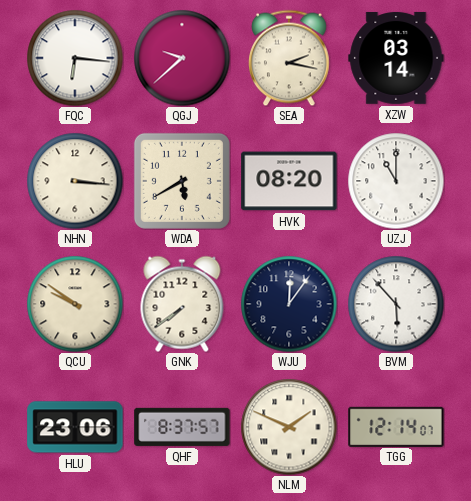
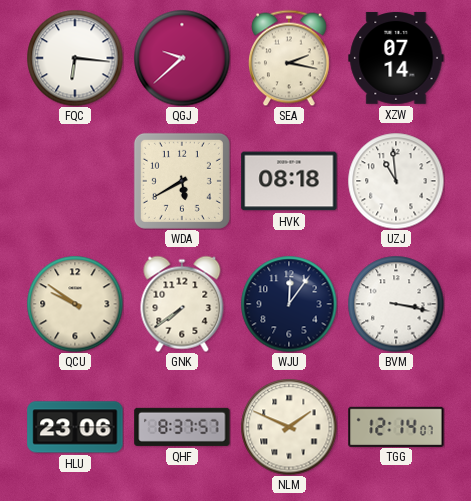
XZW: 03:14 -> 07:14
NHN: 3:16 -> none
HVK: 08:20 -> 08:18
UZJ: 11:00 -> 10:59
BVM: 5:53 -> 3:17
